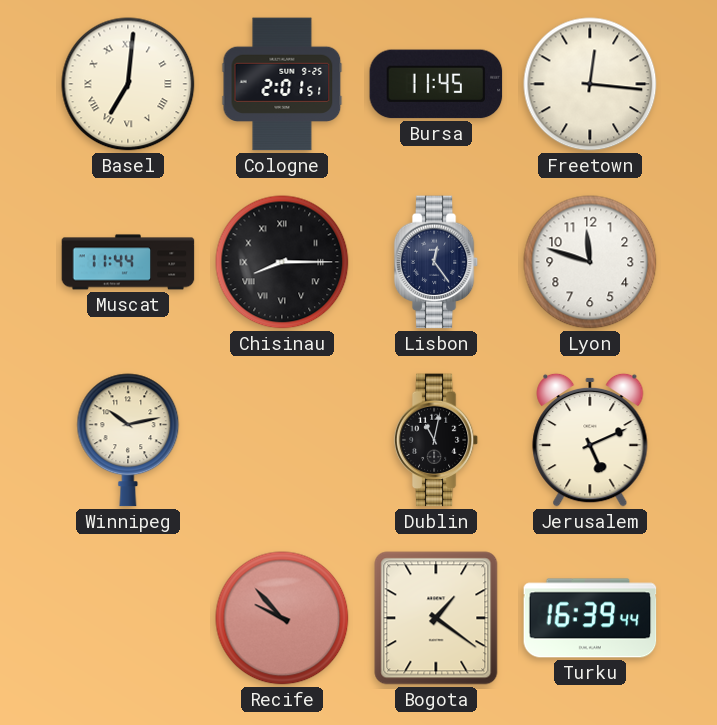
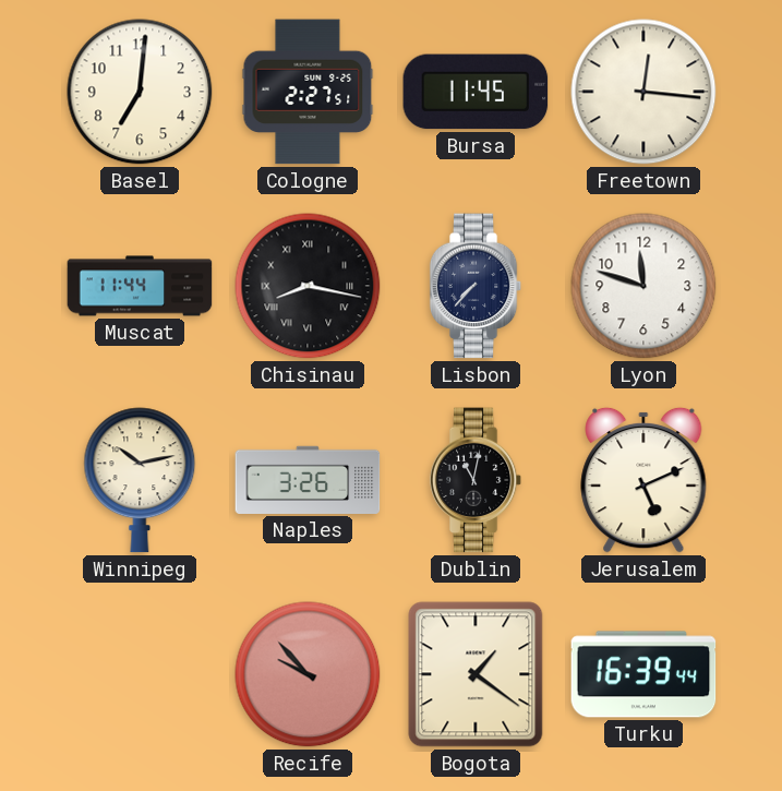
Basel numerals: Roman -> Arabic
Cologne: 2:01 -> 2:27
Chisinau: 8:15 -> 8:17
Lisbon: 12:24 -> 7:37
Naples: none -> 3:26
